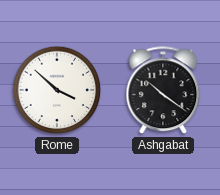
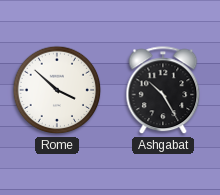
Ashgabat: 10:21 -> 10:25
